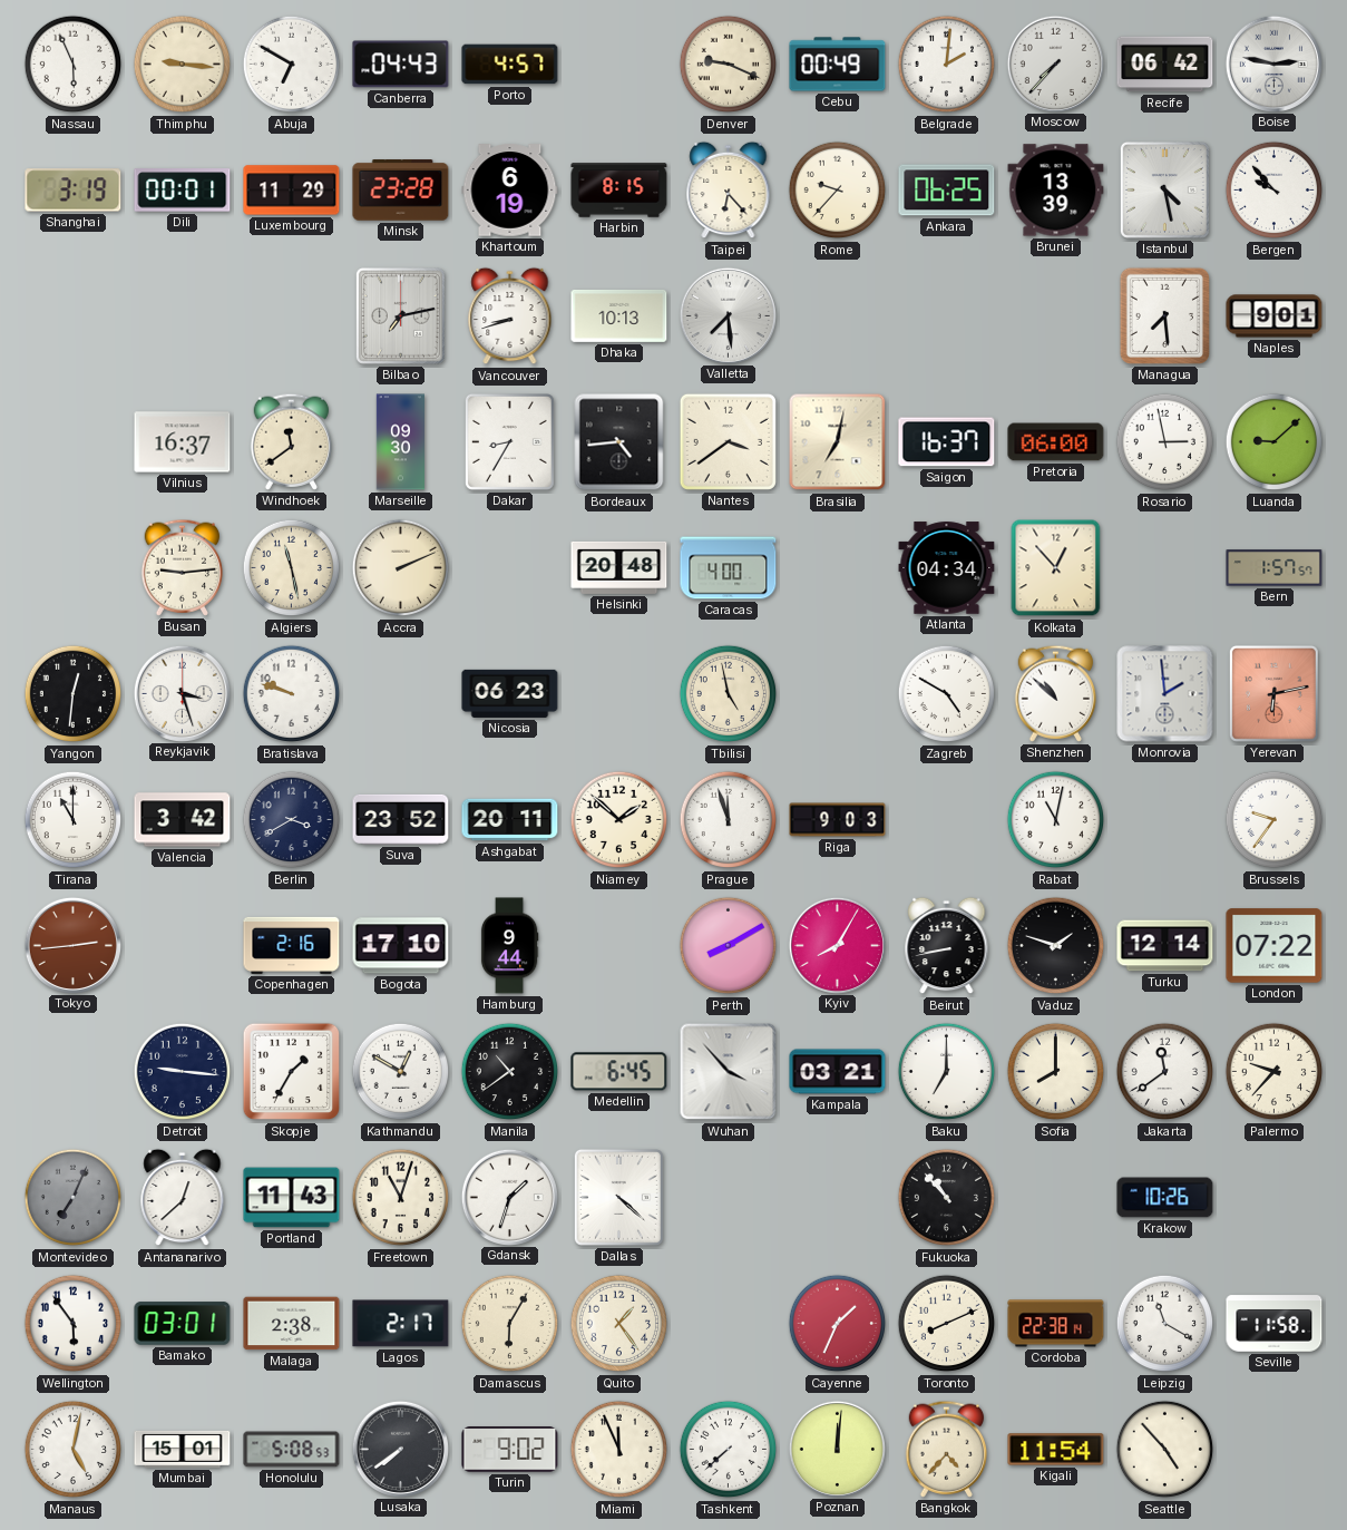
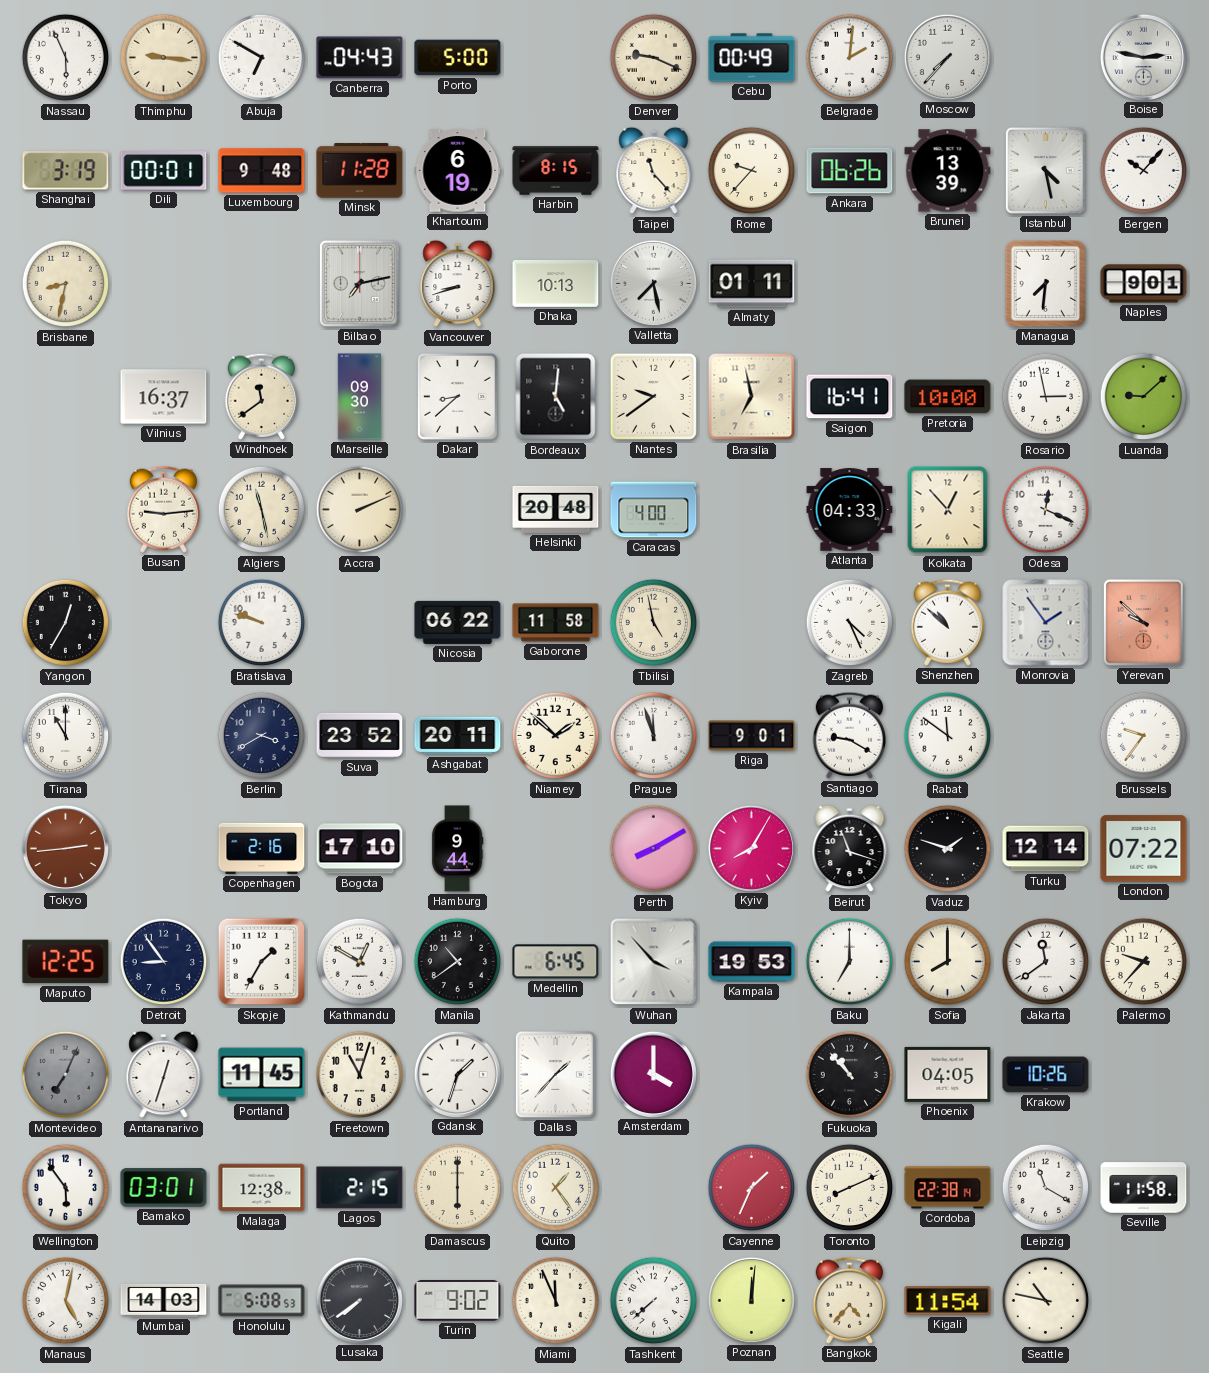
Porto: 4:57 -> 5:00
Recife: 06:42 -> none
Luxembourg: 11:29 -> 9:48
Minsk: 23:28 -> 11:28
Taipei: 6:23 -> 11:23
Ankara: 06:25 -> 06:26
Bergen: 9:53 -> 10:07
Brisbane: none -> 8:32
Valletta: 7:29 -> 7:28
Almaty: none -> 01:11
Managua: 7:29 -> 7:31
Dakar: 8:35 -> 8:38
Bordeaux: 4:44 -> 5:01
Nantes: 3:39 -> 9:39
Brasilia: 7:02 -> 6:58
Saigon: 16:37 -> 16:41
Pretoria: 06:00 -> 10:00
Atlanta: 04:34 -> 04:33
Odesa: none -> 12:19
Bern: 1:57 -> none
Yangon: 12:31 -> 12:35
Reykjavik: 3:27 -> none
Nicosia: 06:23 -> 06:22
Gaborone: none -> 11:58
Zagreb: 4:50 -> 4:26
Monrovia: 1:59 -> 1:54
Yerevan: 6:13 -> 9:52
Valencia: 3:42 -> none
Riga: 9:03 -> 9:01
Santiago: none -> 9:20
Rabat: 11:02 -> 11:51
Beirut: 8:43 -> 11:18
Maputo: none -> 12:25
Detroit: 9:16 -> 8:54
Kampala: 03:21 -> 19:53
Antananarivo: 12:38 -> 12:33
Portland: 11:43 -> 11:45
Dallas: 4:22 -> 1:37
Amsterdam: none -> 4:00
Phoenix: none -> 04:05
Malaga: 2:38 -> 12:38
Lagos: 2:17 -> 2:15
Damascus: 6:05 -> 6:00
Mumbai: 15:01 -> 14:03
Seattle: 4:53 -> 10:47
